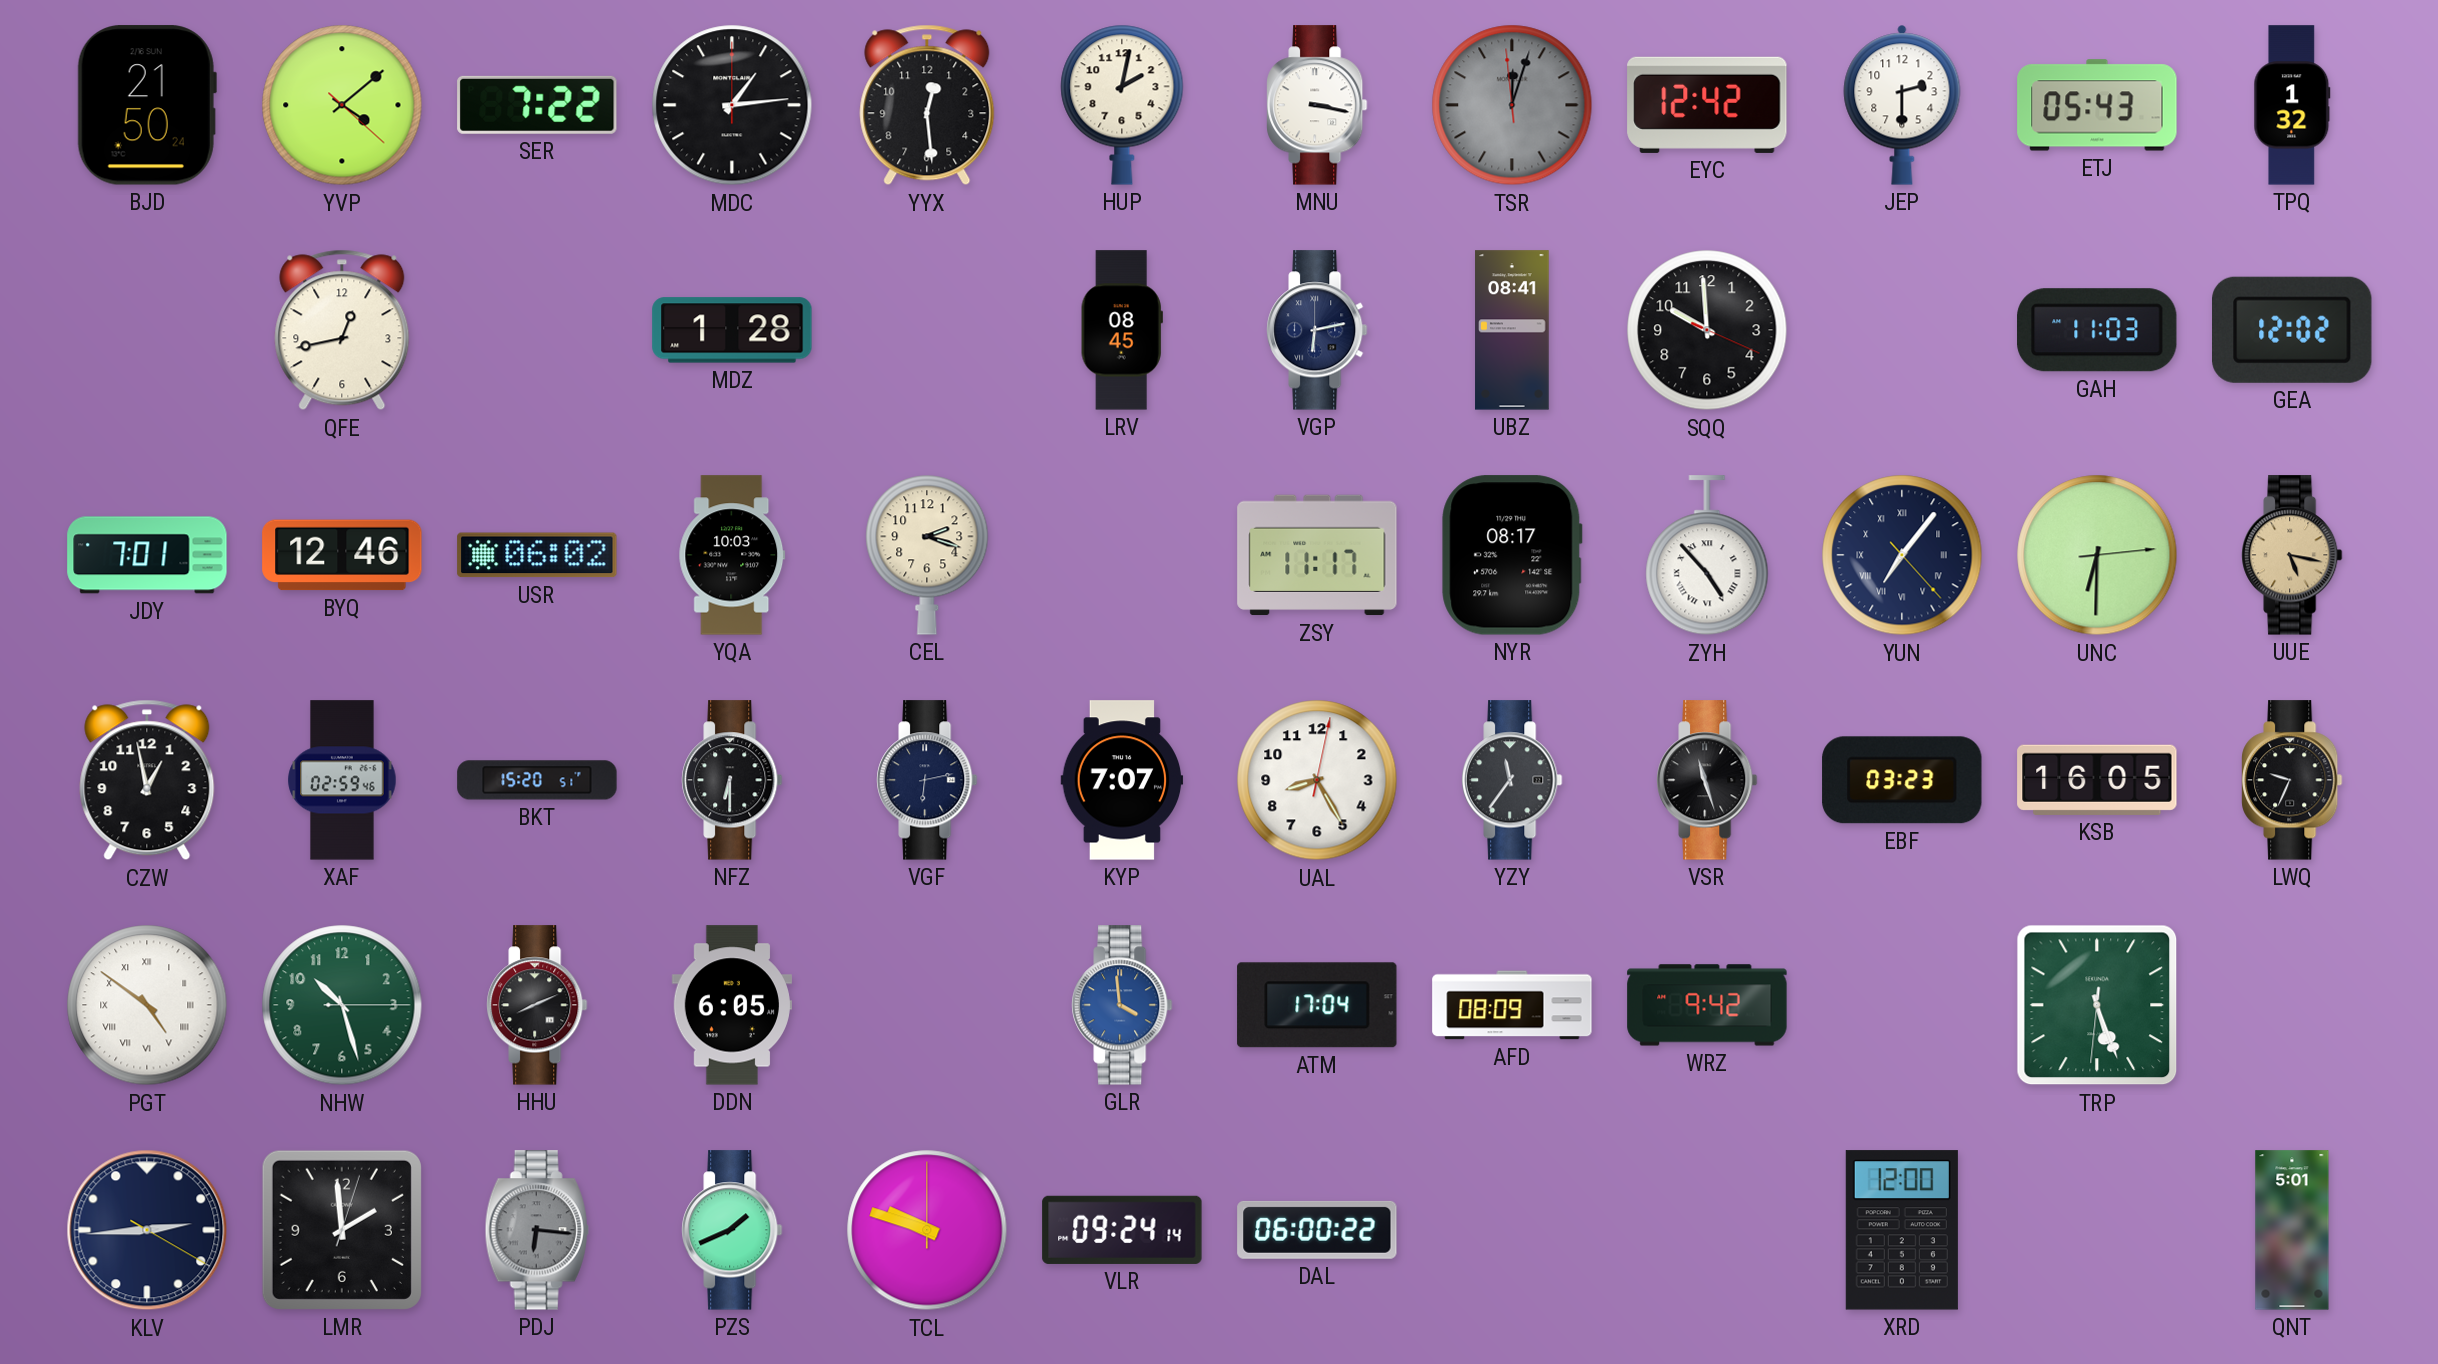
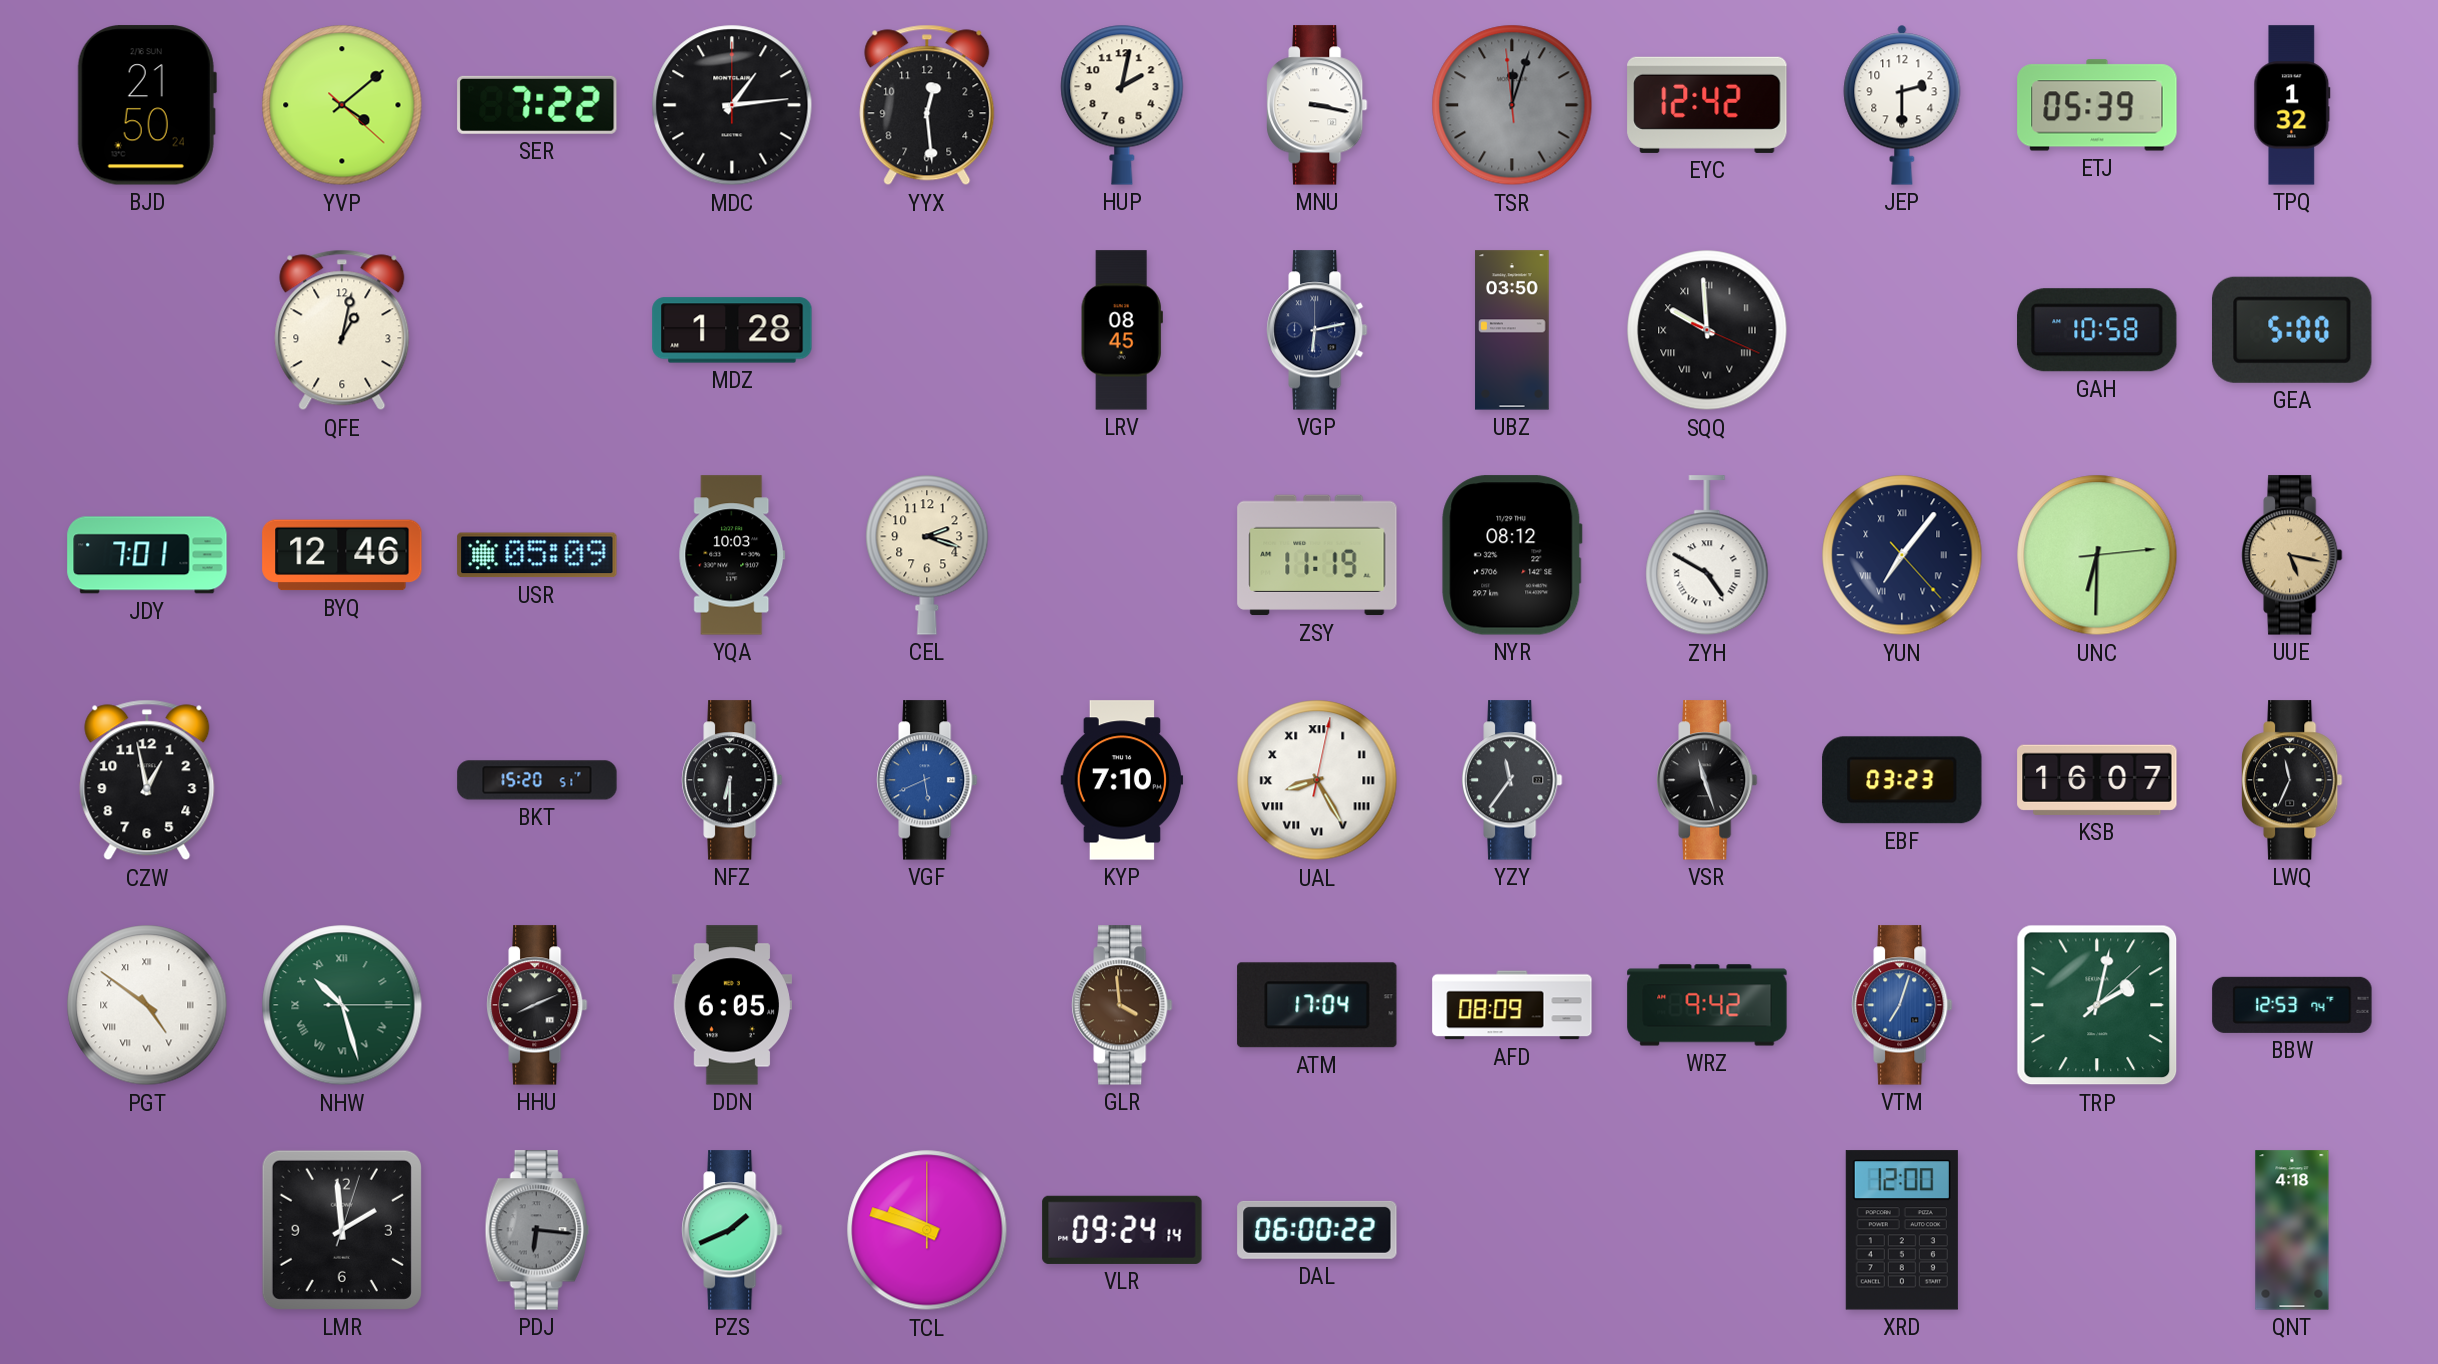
ETJ: 05:43 -> 05:39
QFE: 12:43 -> 1:02
UBZ: 08:41 -> 03:50
SQQ numerals: Arabic -> Roman
GAH: 11:03 -> 10:58
GEA: 12:02 -> 5:00
USR: 06:02 -> 05:09
ZSY: 11:17 -> 11:19
NYR: 08:17 -> 08:12
ZYH: 4:53 -> 4:50
XAF: 02:59 -> none
VGF: 6:13 -> 5:41
VGF dial: navy -> blue
KYP: 7:07 -> 7:10
UAL numerals: Arabic -> Roman
KSB: 16:05 -> 16:07
LWQ: 9:34 -> 11:34
NHW numerals: Arabic -> Roman
GLR dial: blue -> brown
VTM: none -> 7:03
TRP: 5:26 -> 2:02
BBW: none -> 12:53
KLV: 2:44 -> none
QNT: 5:01 -> 4:18
